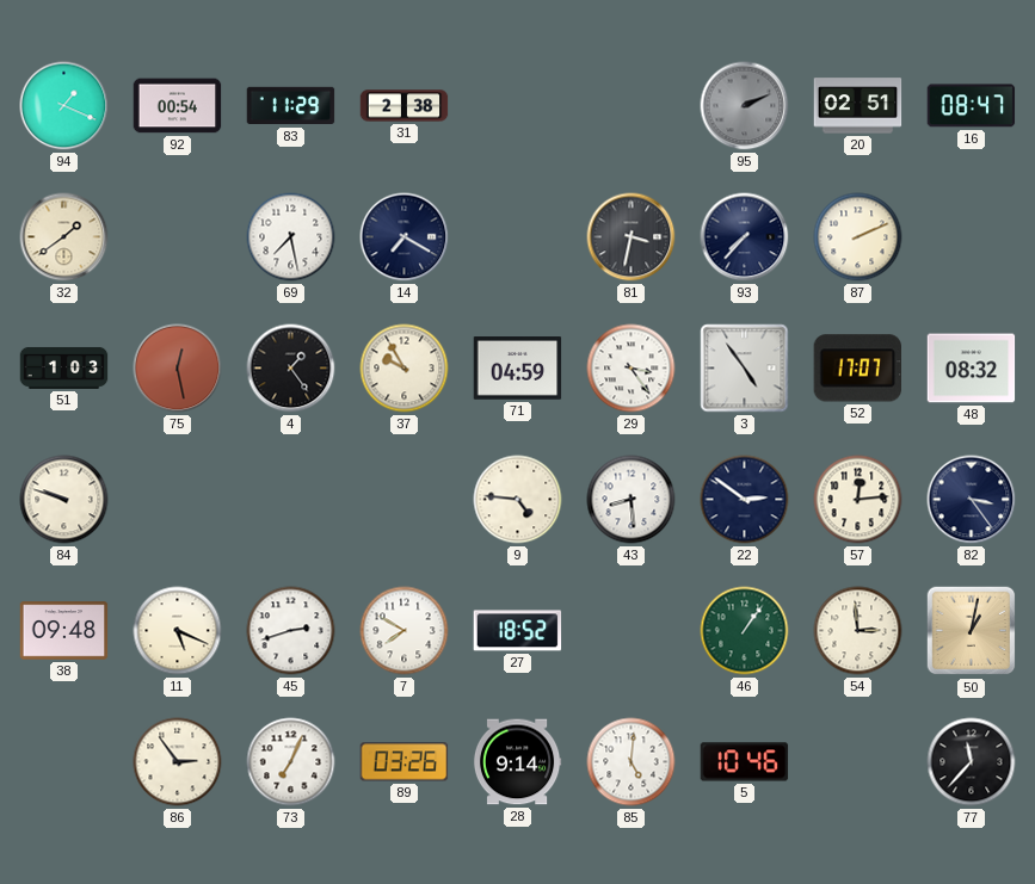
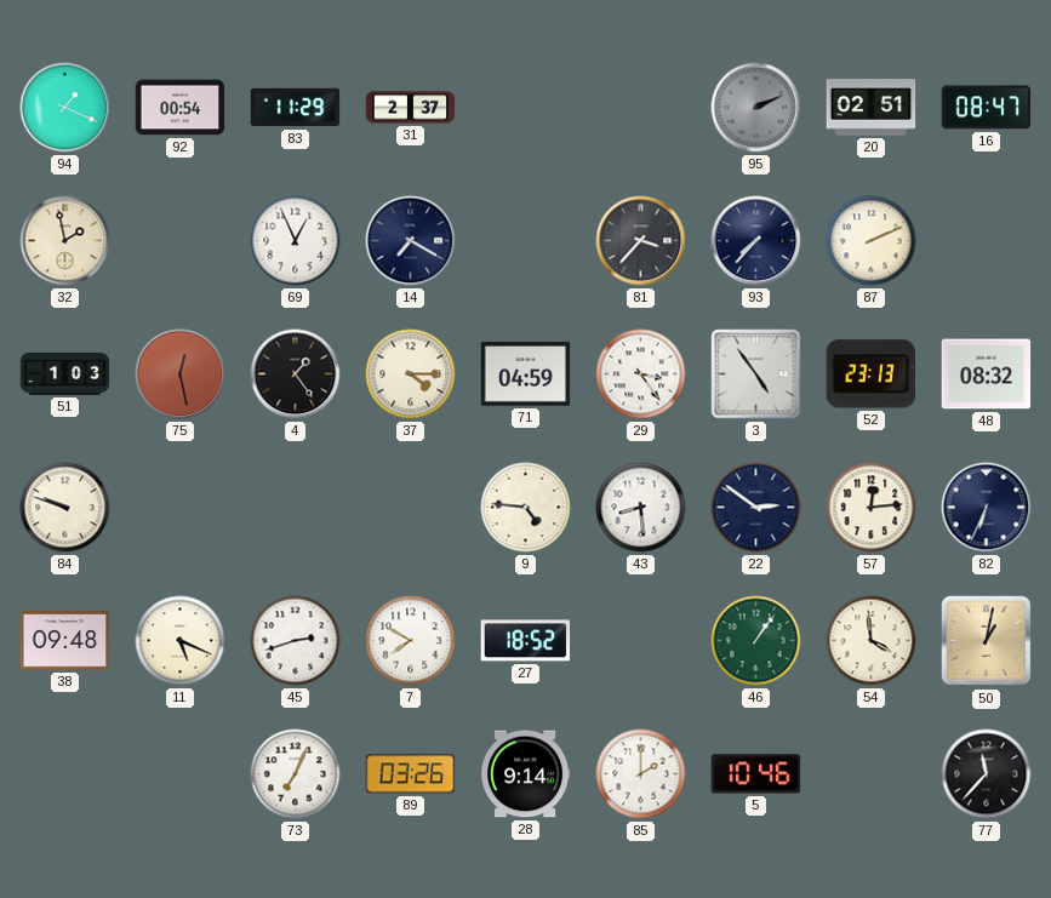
31: 2:38 -> 2:37
32: 1:39 -> 1:58
69: 7:28 -> 12:56
81: 3:32 -> 3:37
37: 9:55 -> 4:15
52: 17:07 -> 23:13
82: 3:24 -> 6:34
54: 2:59 -> 3:59
86: 2:54 -> none
85: 5:01 -> 2:00
